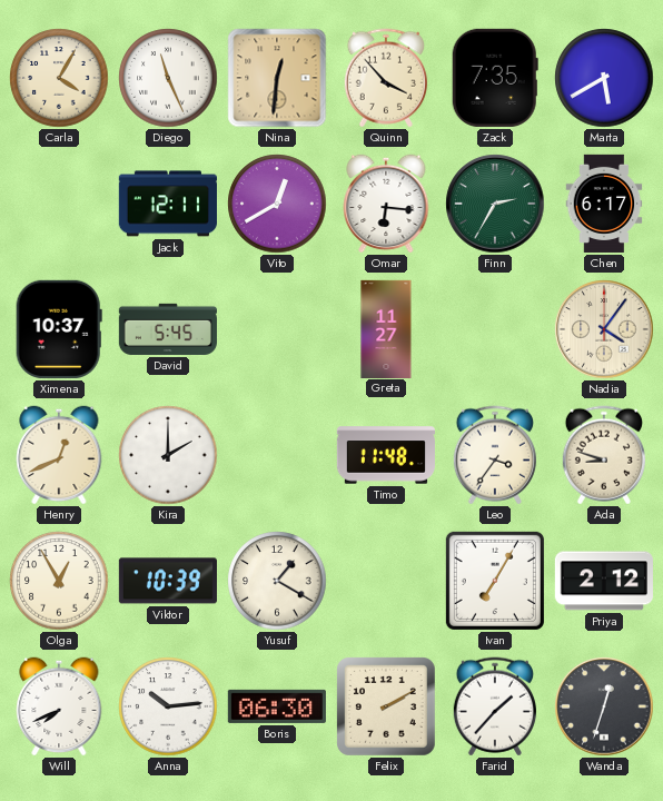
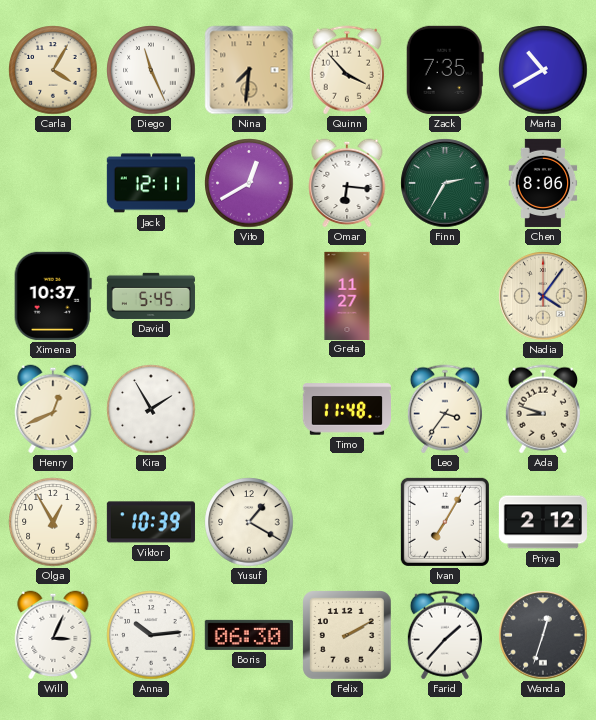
Nina: 12:31 -> 7:31
Marta: 5:40 -> 10:40
Chen: 6:17 -> 8:06
Kira: 2:00 -> 1:55
Will: 7:41 -> 3:04
